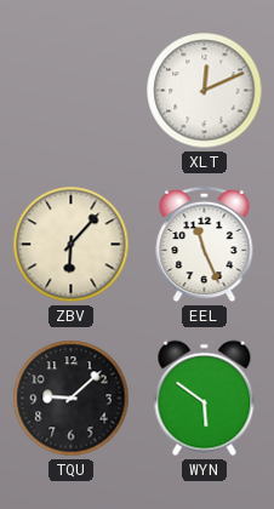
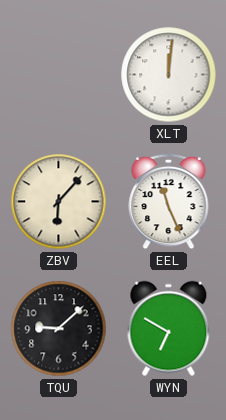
XLT: 12:11 -> 12:01
WYN: 5:51 -> 6:50
